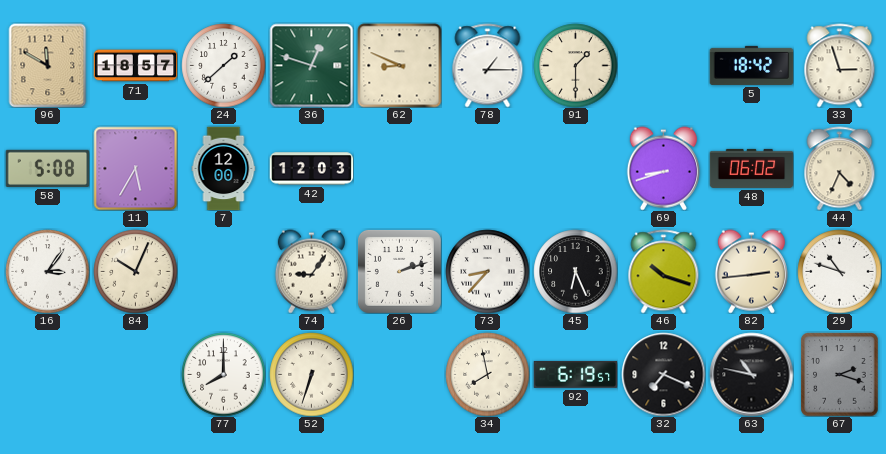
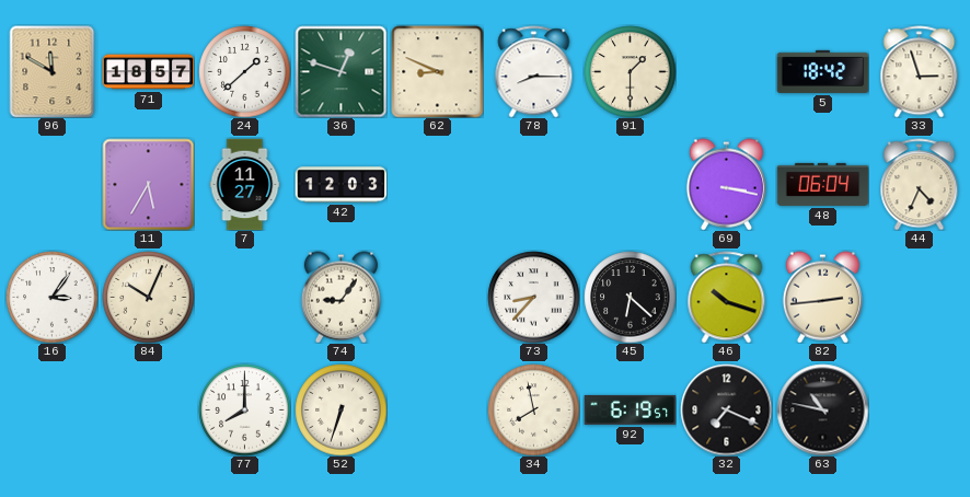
78: 1:15 -> 8:15
58: 5:08 -> none
7: 12:00 -> 11:27
69: 8:42 -> 3:17
48: 06:02 -> 06:04
26: 2:12 -> none
45: 6:26 -> 6:22
29: 10:48 -> none
67: 2:18 -> none
